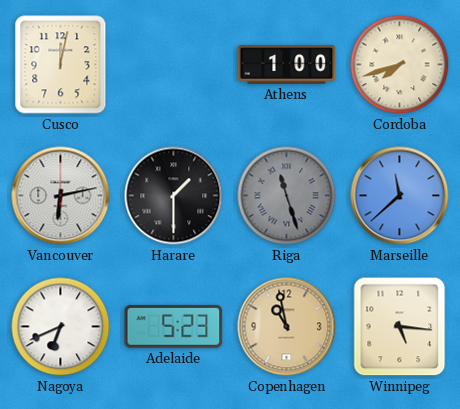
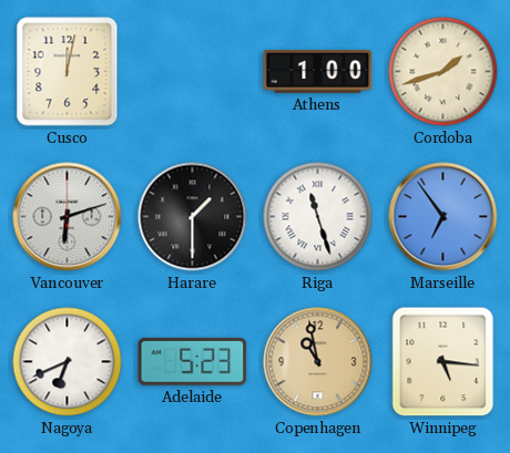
Cordoba: 7:42 -> 1:42
Vancouver: 6:13 -> 6:12
Riga dial: grey -> white
Marseille: 11:38 -> 6:54
